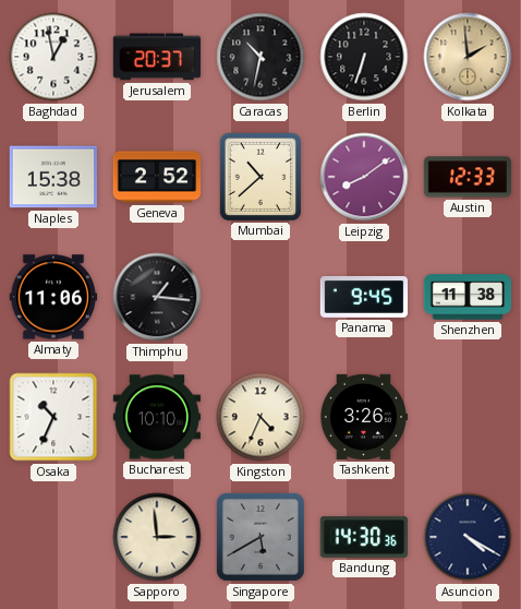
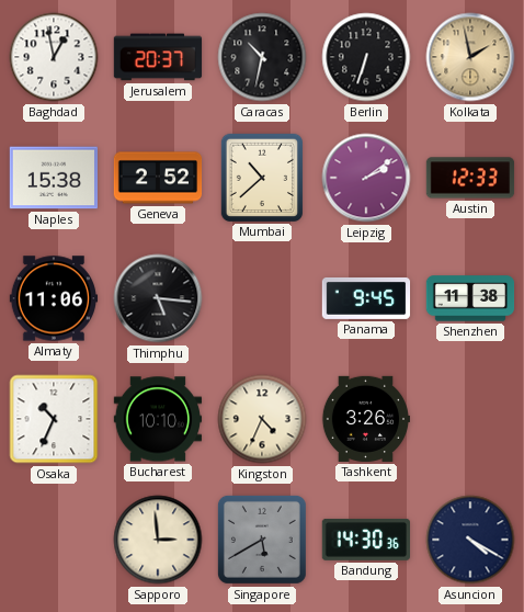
Kolkata: 1:59 -> 1:58
Leipzig: 8:09 -> 2:09
Thimphu: 1:16 -> 5:16
